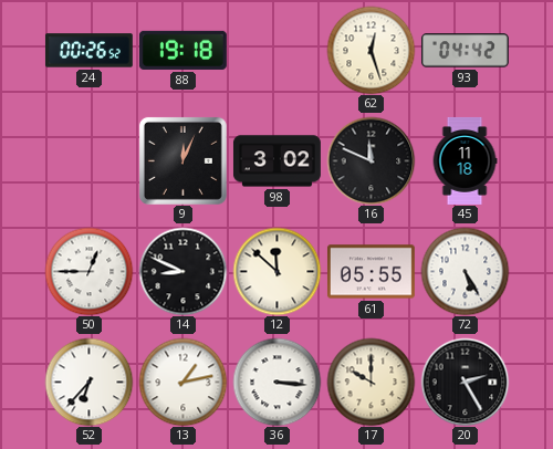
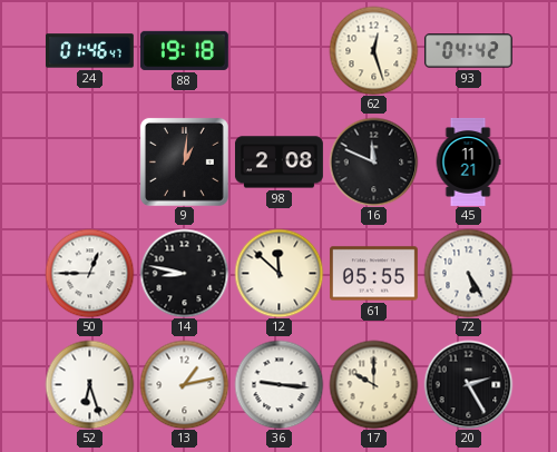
24: 00:26 -> 01:46
9: 12:04 -> 1:01
98: 3:02 -> 2:08
45: 11:18 -> 11:21
14: 8:49 -> 8:47
52: 6:37 -> 6:27
36: 3:16 -> 9:16
